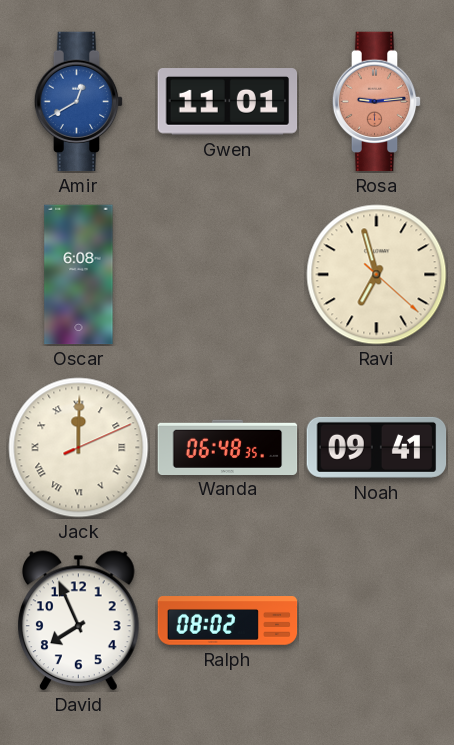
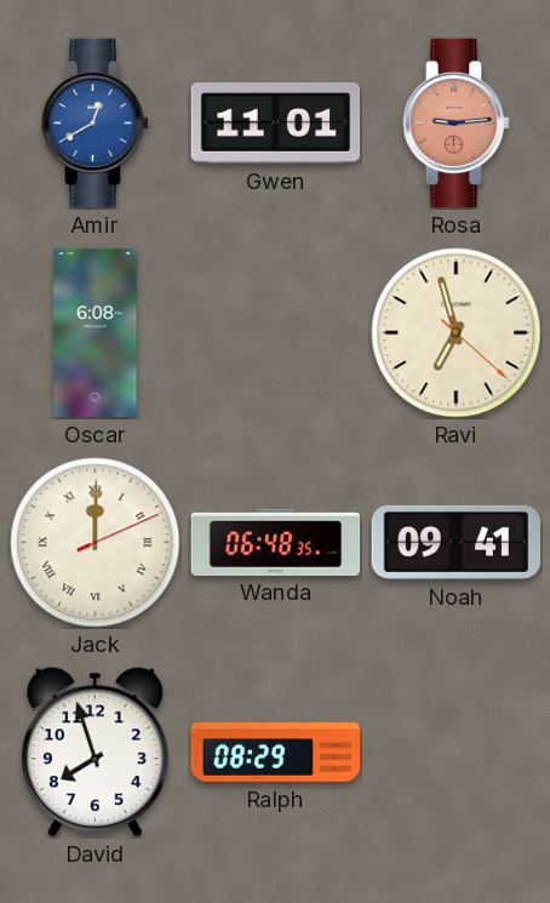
David: 7:56 -> 7:57
Ralph: 08:02 -> 08:29
